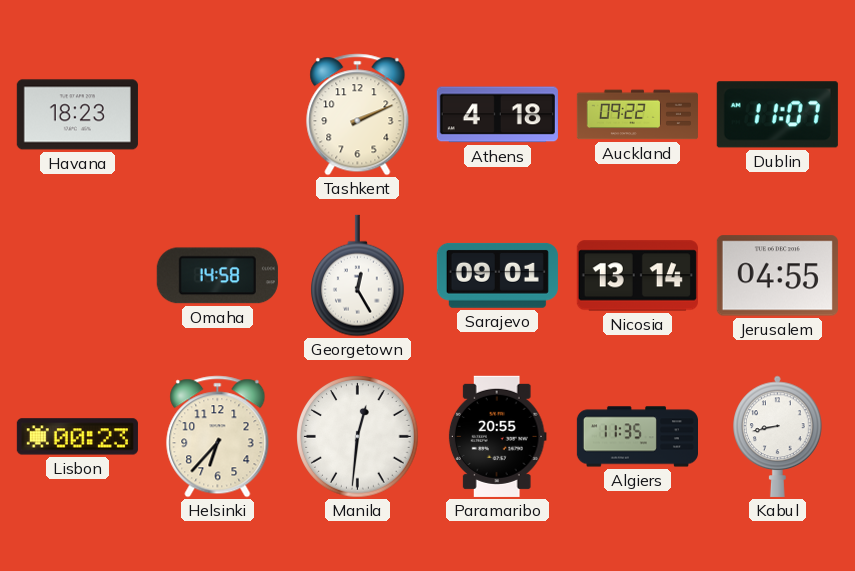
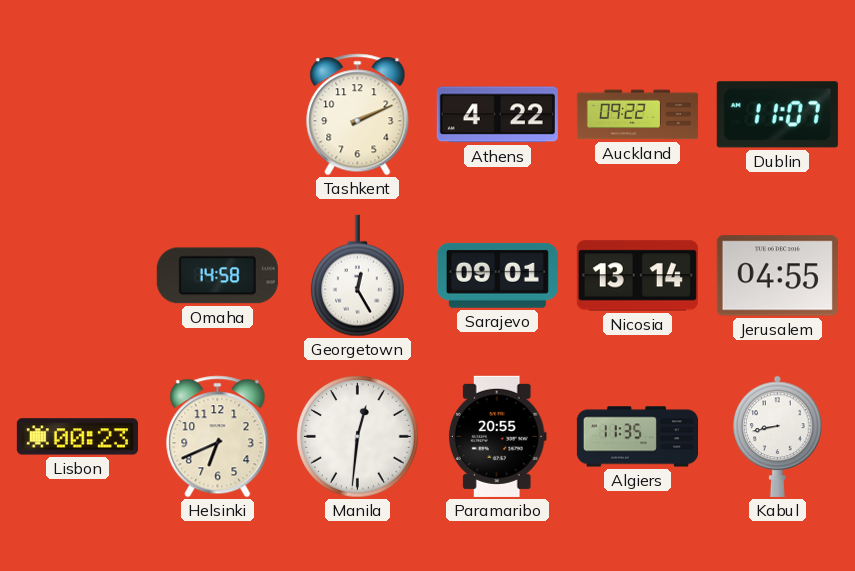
Havana: 18:23 -> none
Athens: 4:18 -> 4:22
Helsinki: 6:37 -> 6:41
